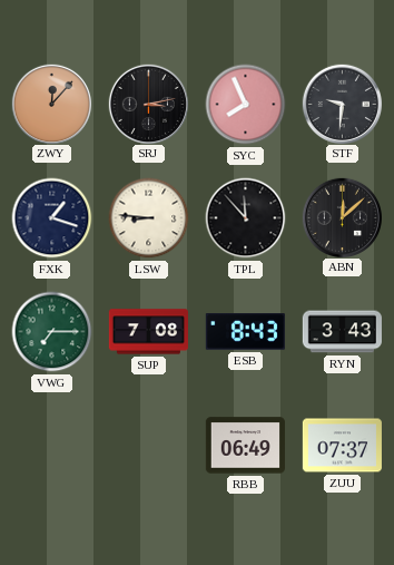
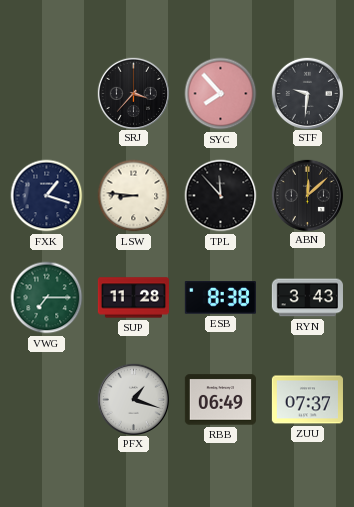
ZWY: 12:07 -> none
SRJ: 3:13 -> 3:37
SYC: 7:56 -> 7:53
SUP: 7:08 -> 11:28
ESB: 8:43 -> 8:38
PFX: none -> 1:18
